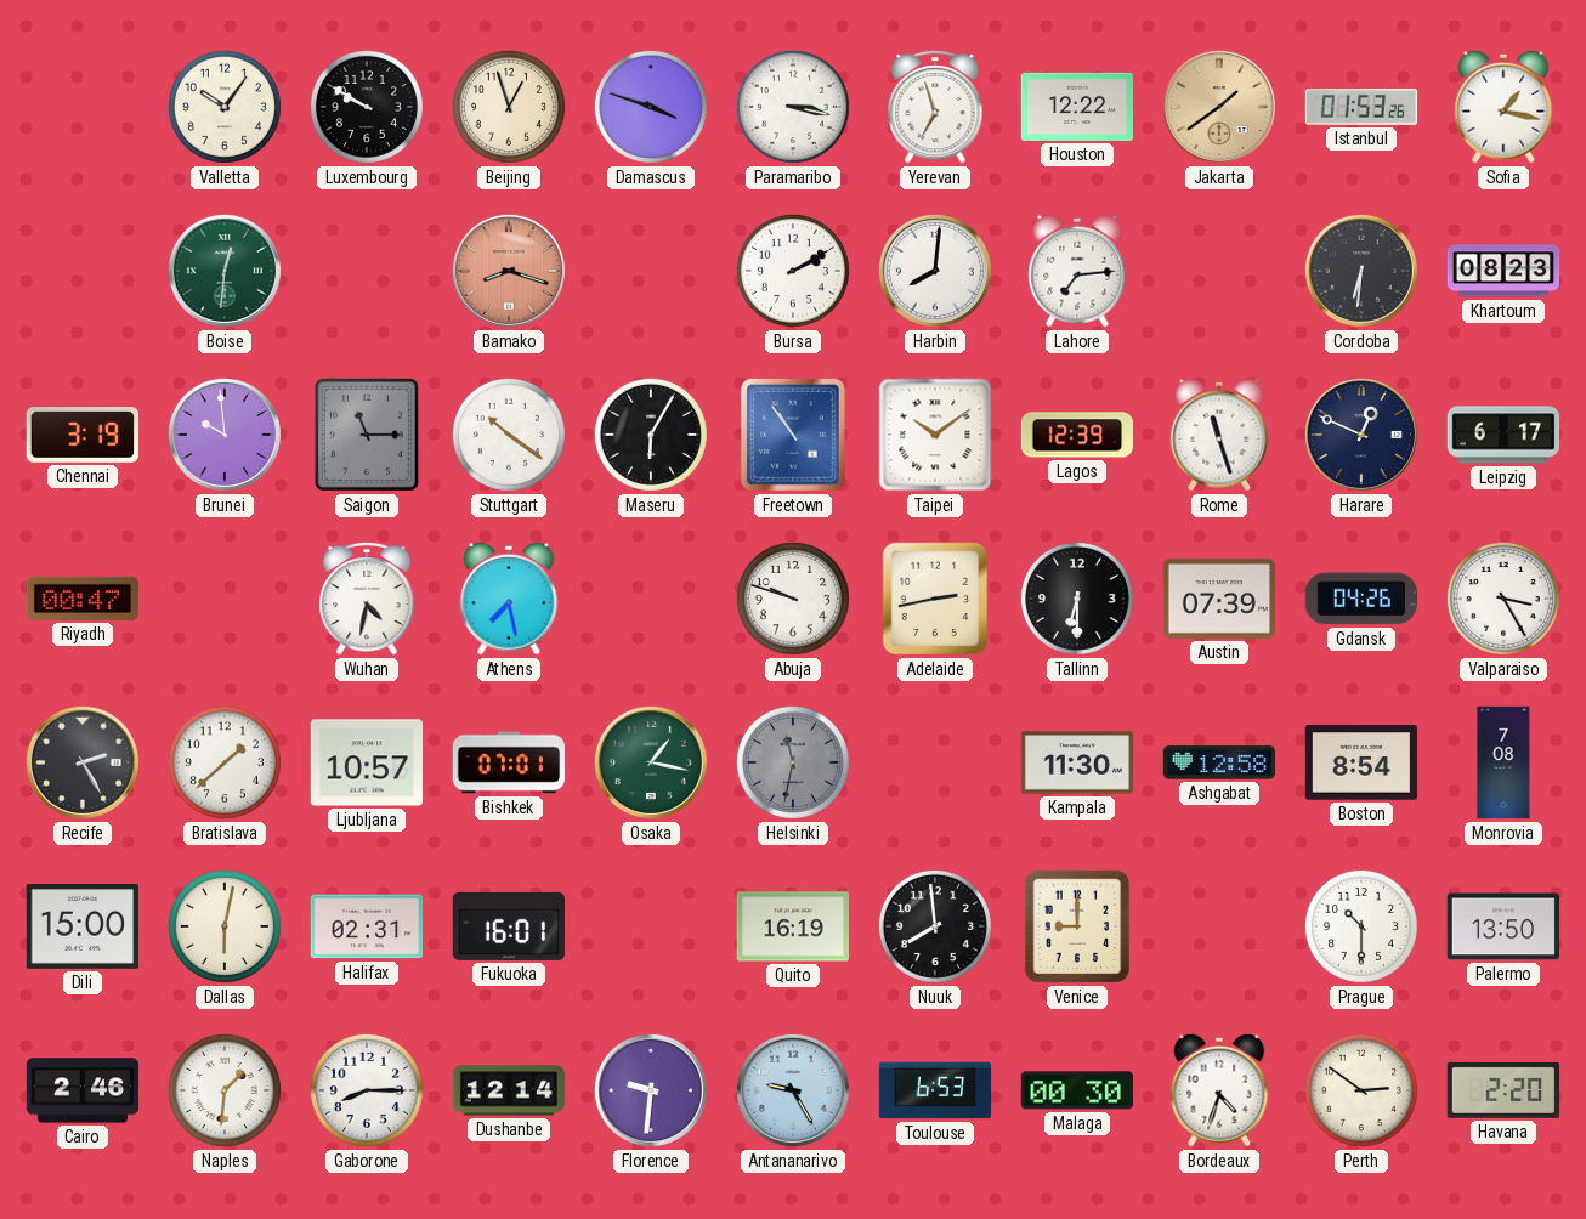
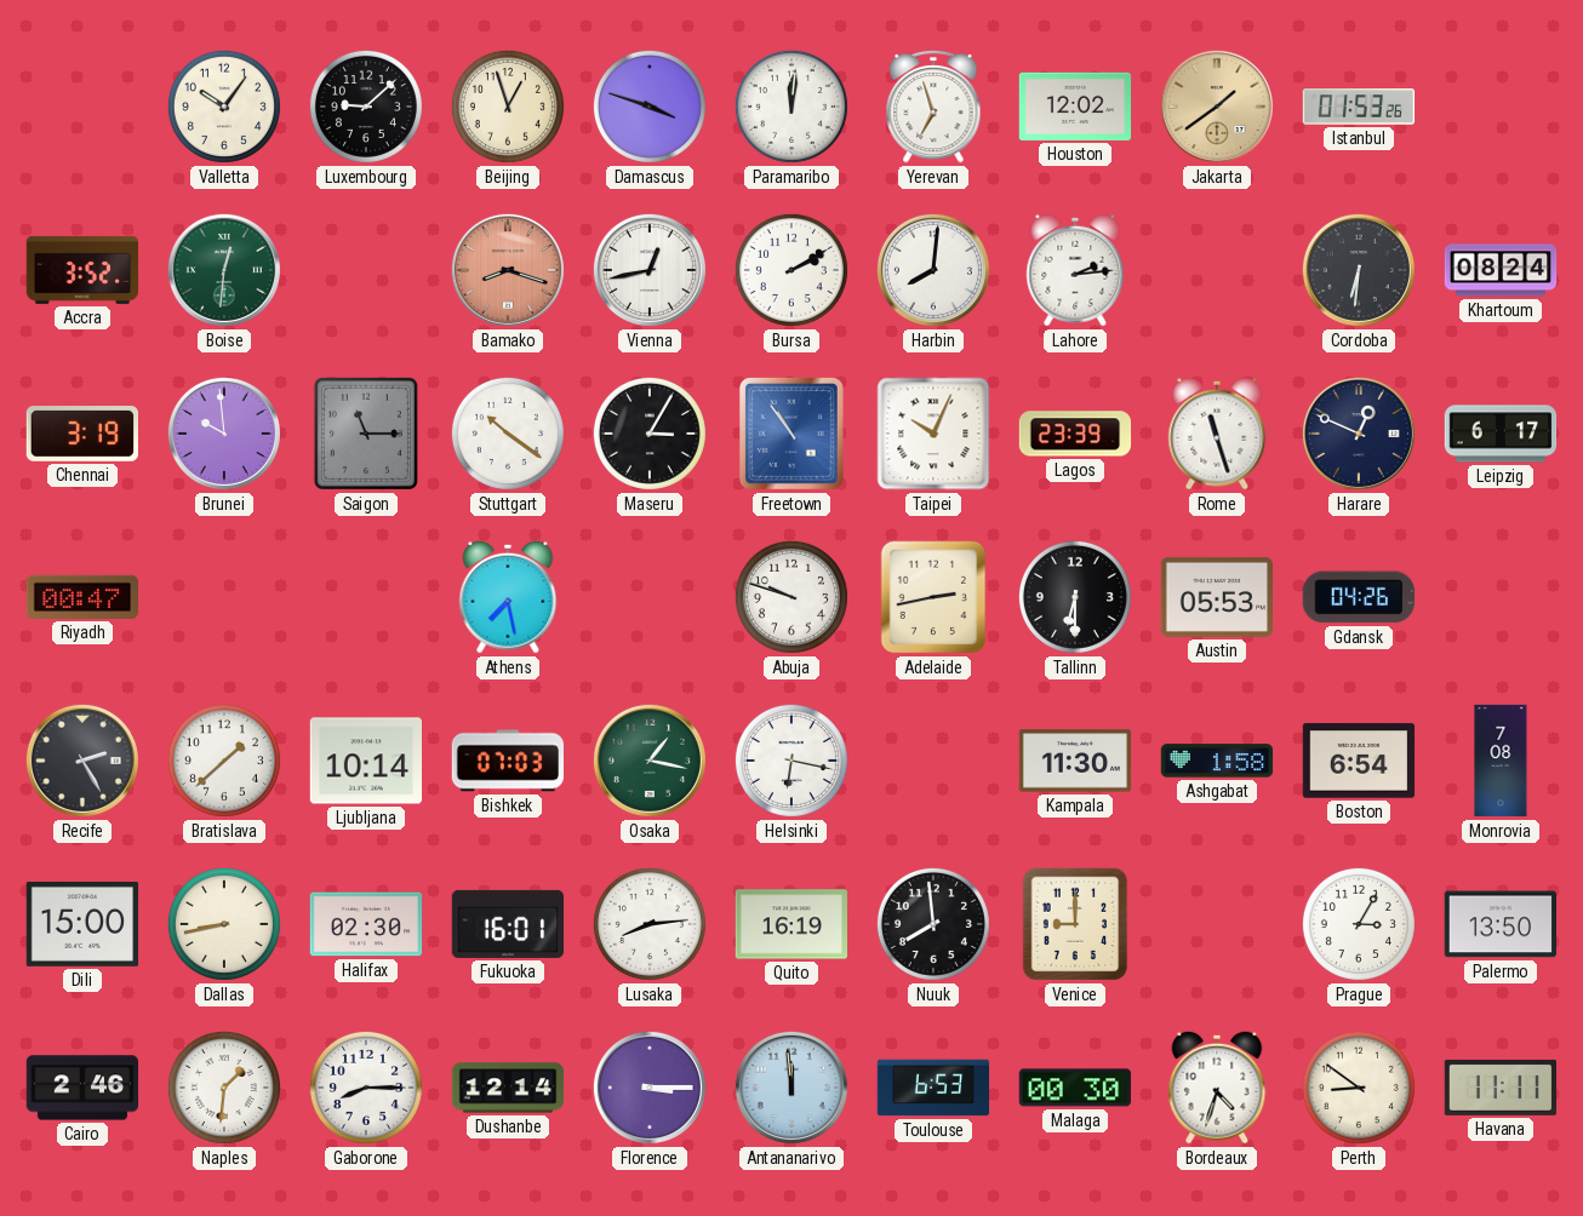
Luxembourg: 9:50 -> 9:08
Paramaribo: 3:17 -> 12:01
Houston: 12:22 -> 12:02
Sofia: 1:17 -> none
Accra: none -> 3:52
Vienna: none -> 12:43
Lahore: 7:14 -> 2:14
Khartoum: 08:23 -> 08:24
Maseru: 6:05 -> 3:05
Taipei: 10:09 -> 10:04
Lagos: 12:39 -> 23:39
Wuhan: 4:32 -> none
Austin: 07:39 -> 05:53
Valparaiso: 3:25 -> none
Ljubljana: 10:57 -> 10:14
Bishkek: 07:01 -> 07:03
Helsinki: 11:32 -> 6:17
Helsinki dial: grey -> white
Ashgabat: 12:58 -> 1:58
Boston: 8:54 -> 6:54
Dallas: 6:02 -> 8:43
Halifax: 02:31 -> 02:30
Lusaka: none -> 8:14
Prague: 10:30 -> 3:05
Florence: 9:31 -> 3:15
Antananarivo: 9:25 -> 11:59
Perth: 2:51 -> 8:51
Havana: 2:20 -> 11:11
